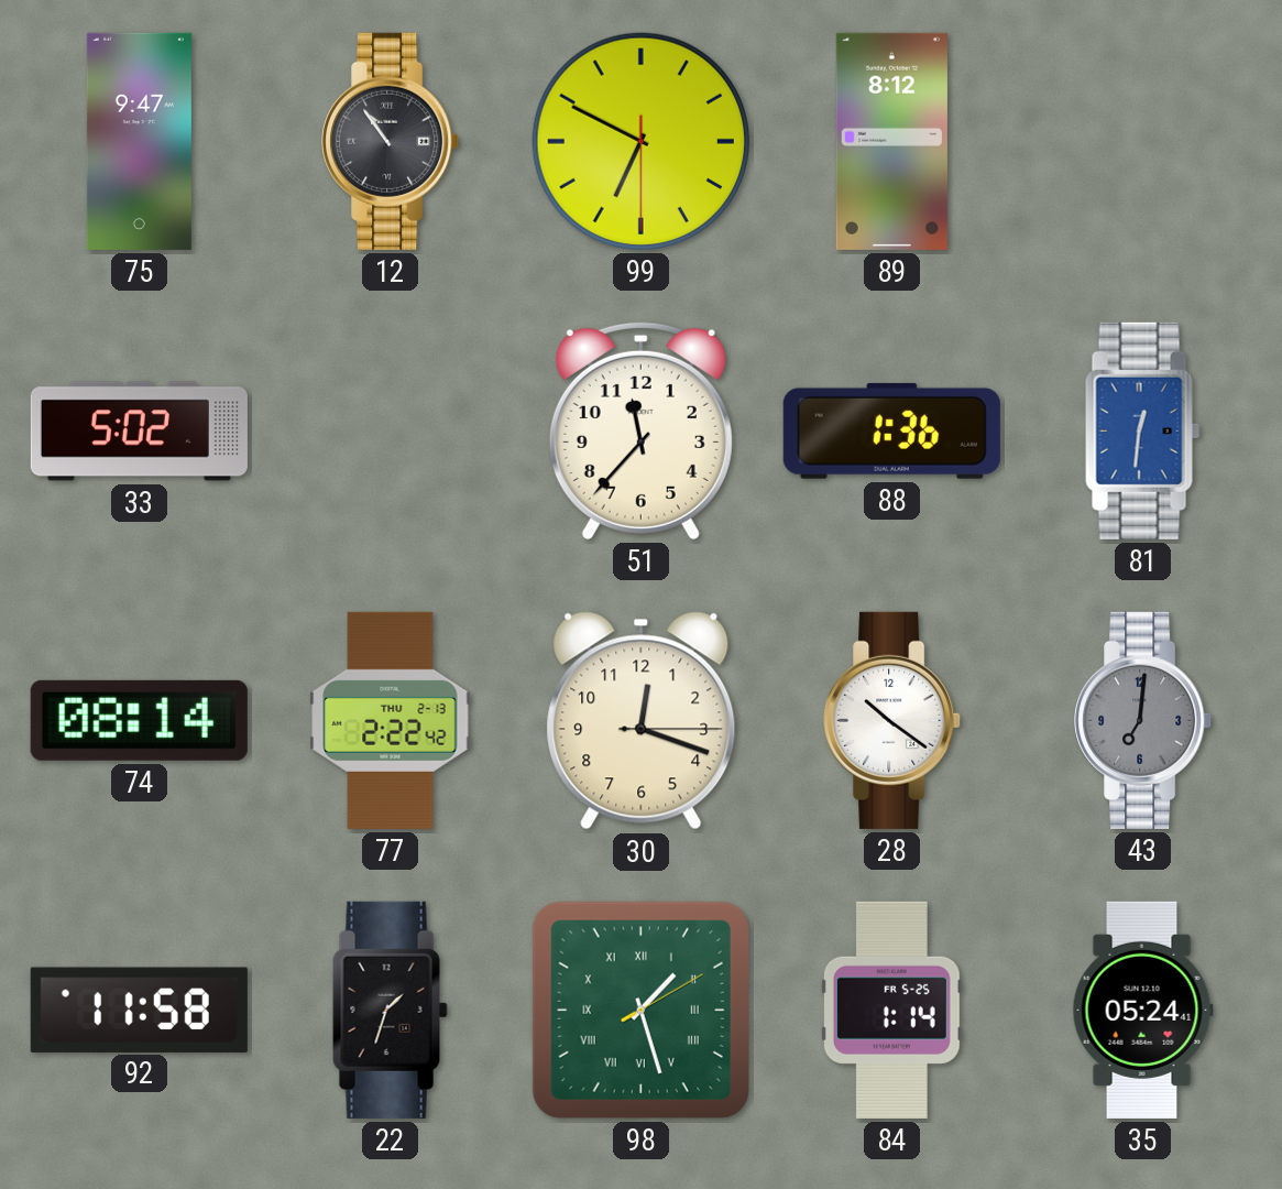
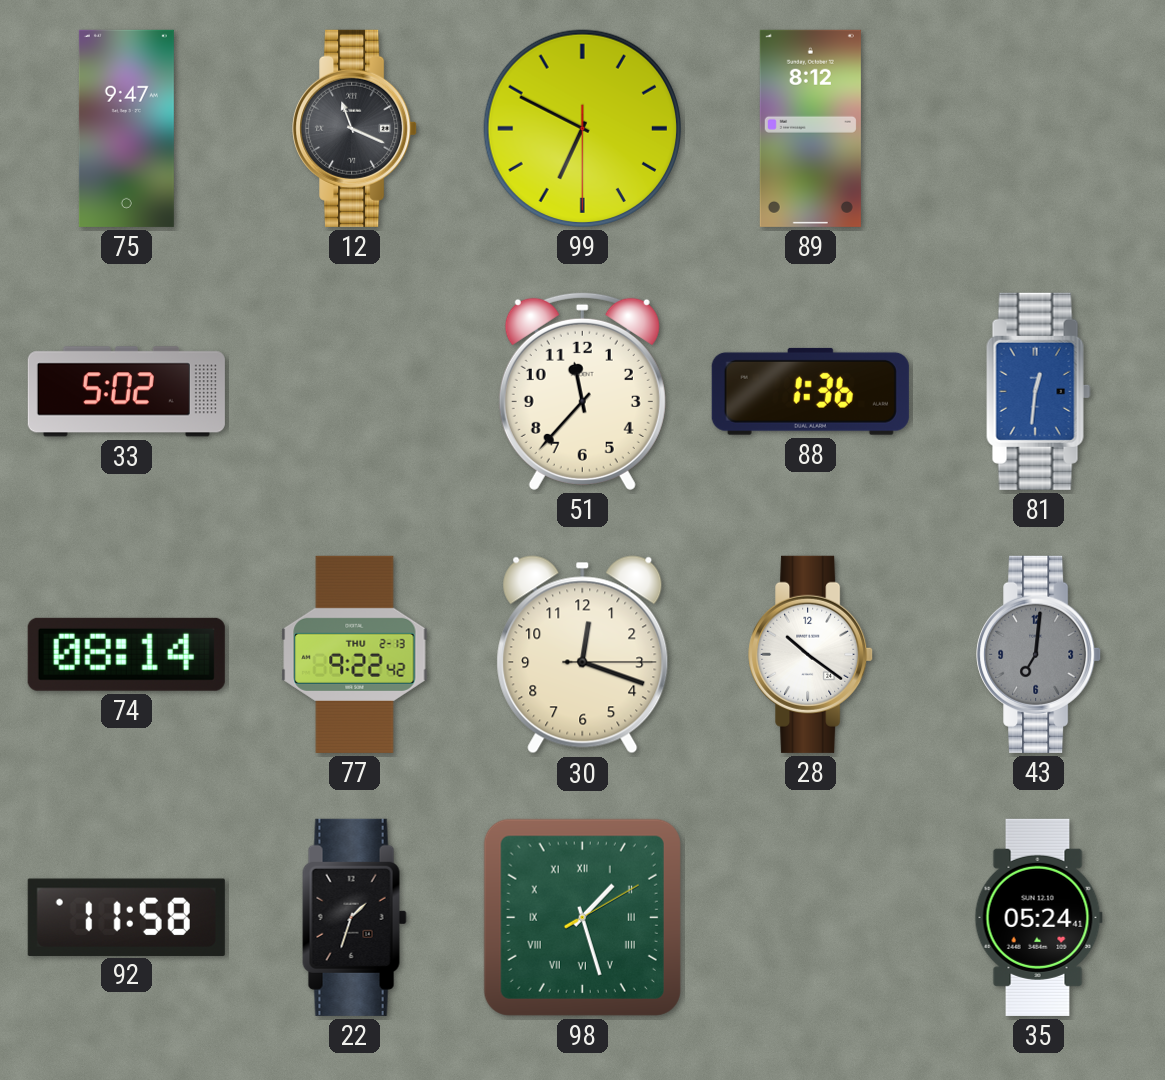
12: 10:54 -> 11:19
77: 2:22 -> 9:22
84: 1:14 -> none
